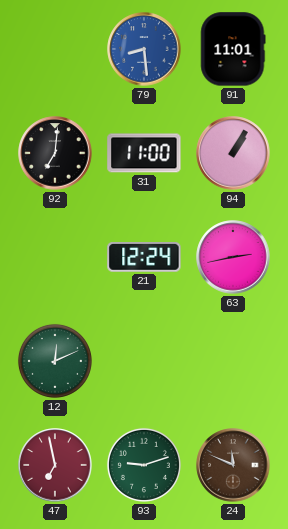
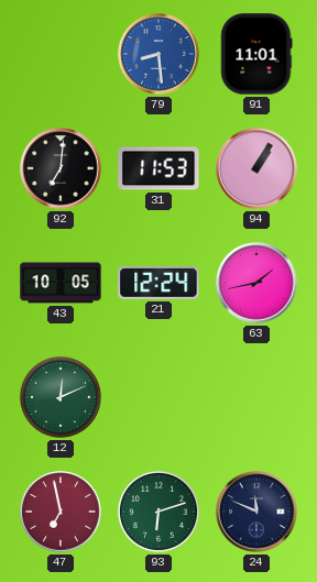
31: 11:00 -> 11:53
43: none -> 10:05
63: 2:43 -> 1:43
93: 9:12 -> 6:12
24 dial: brown -> navy
